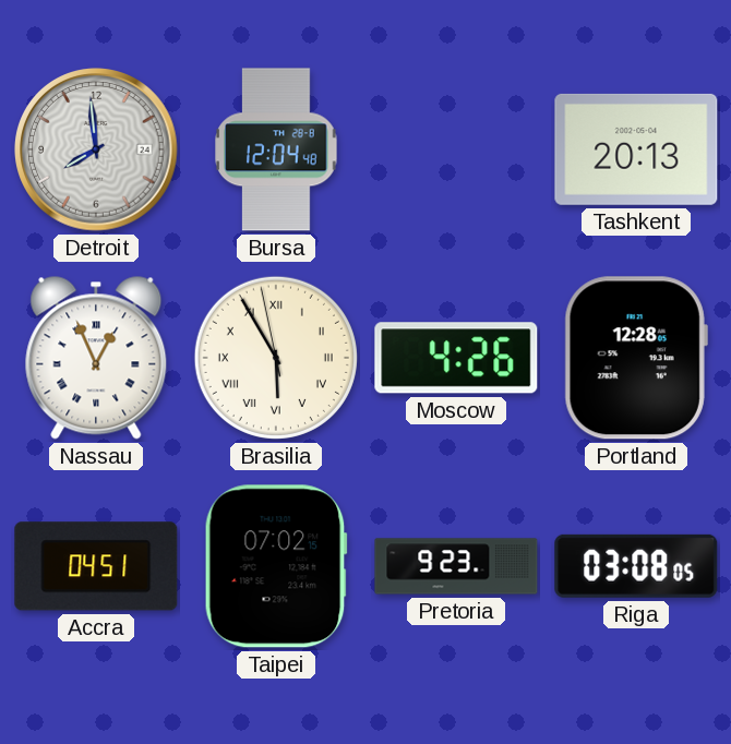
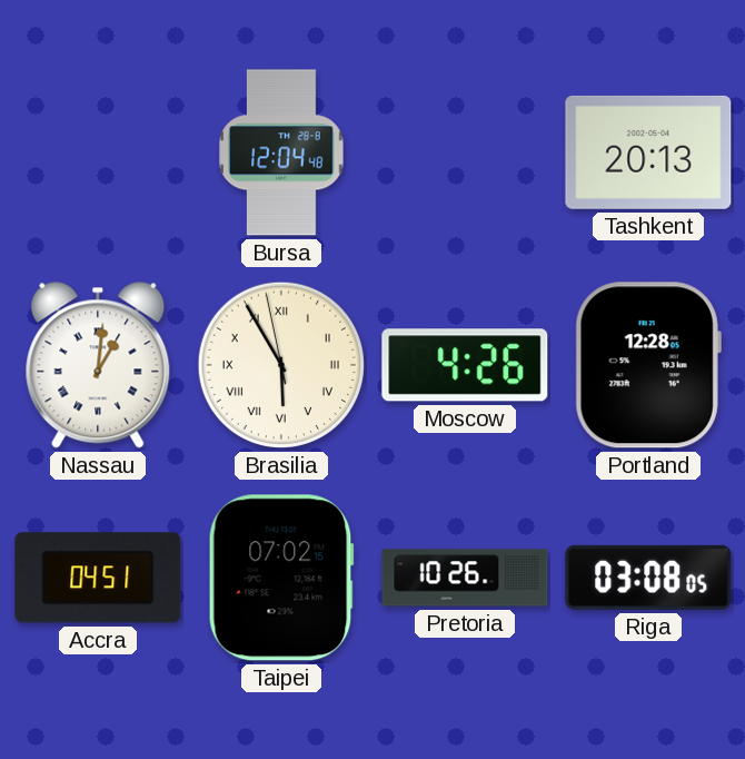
Detroit: 7:59 -> none
Nassau: 12:56 -> 1:01
Pretoria: 9:23 -> 10:26
